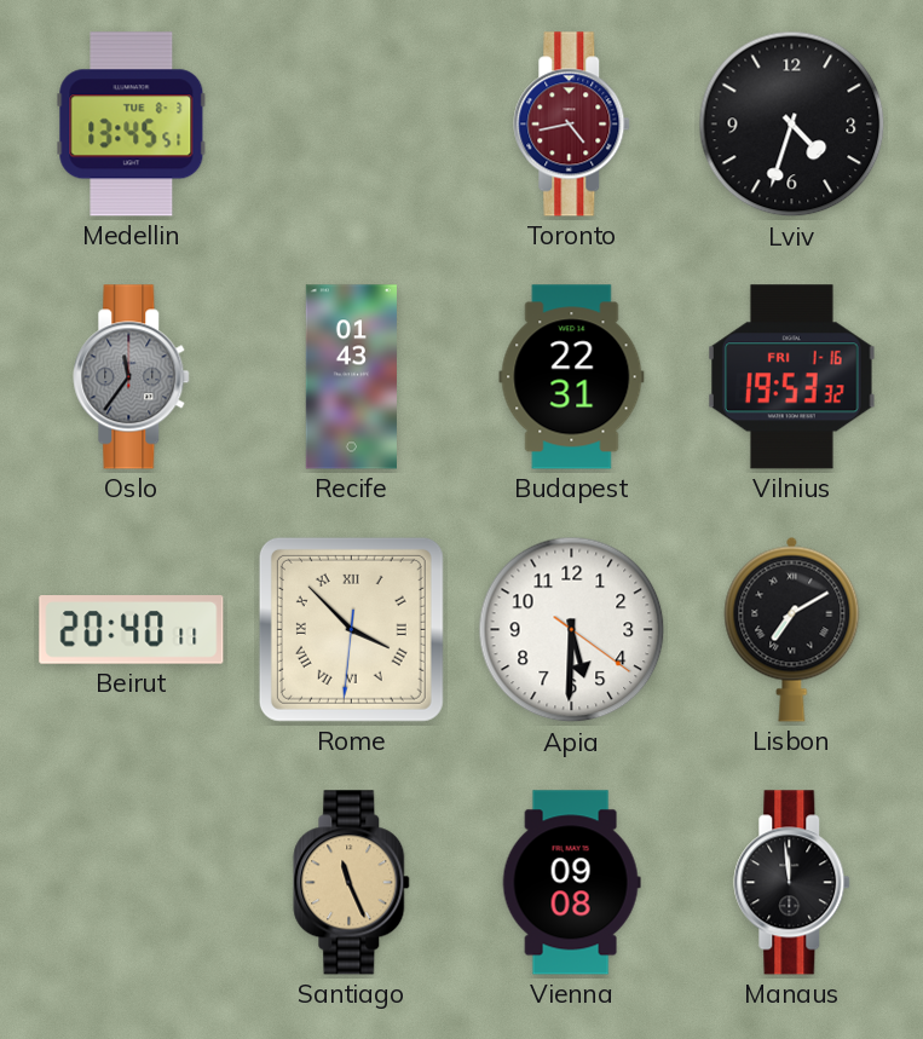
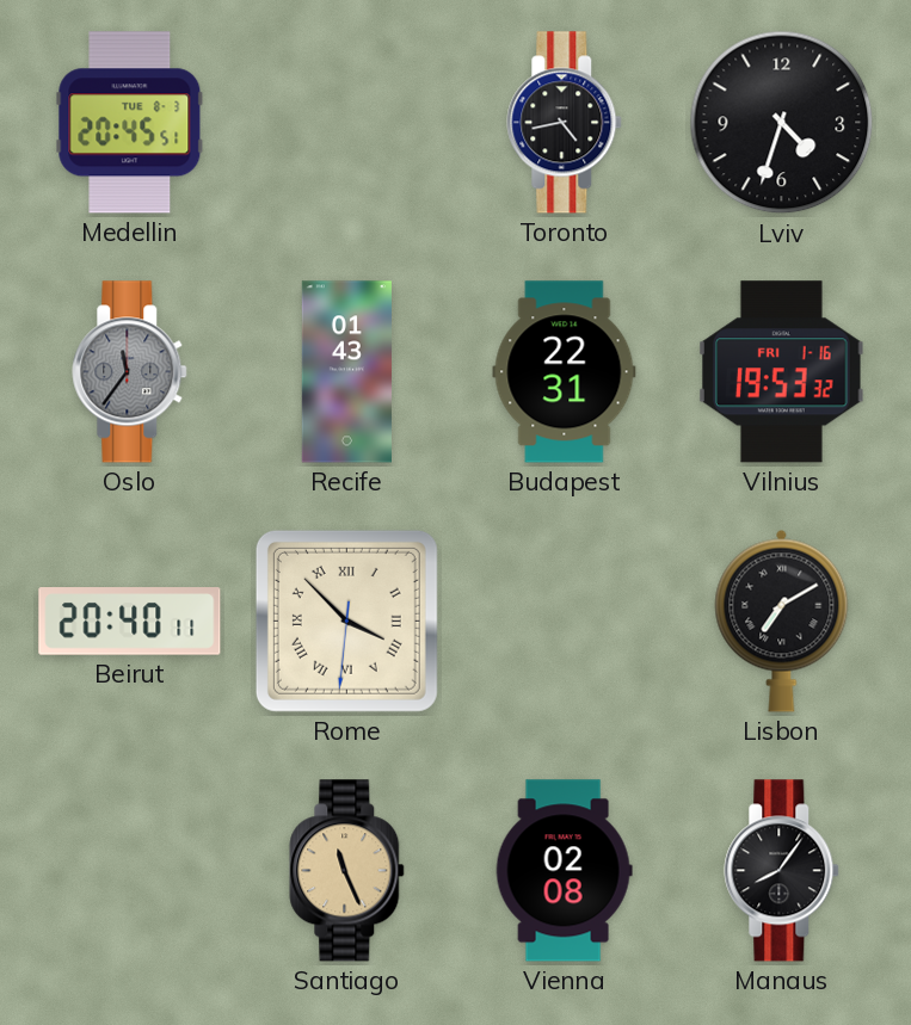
Medellin: 13:45 -> 20:45
Toronto dial: burgundy -> black
Apia: 5:30 -> none
Vienna: 09:08 -> 02:08
Manaus: 11:59 -> 8:06
